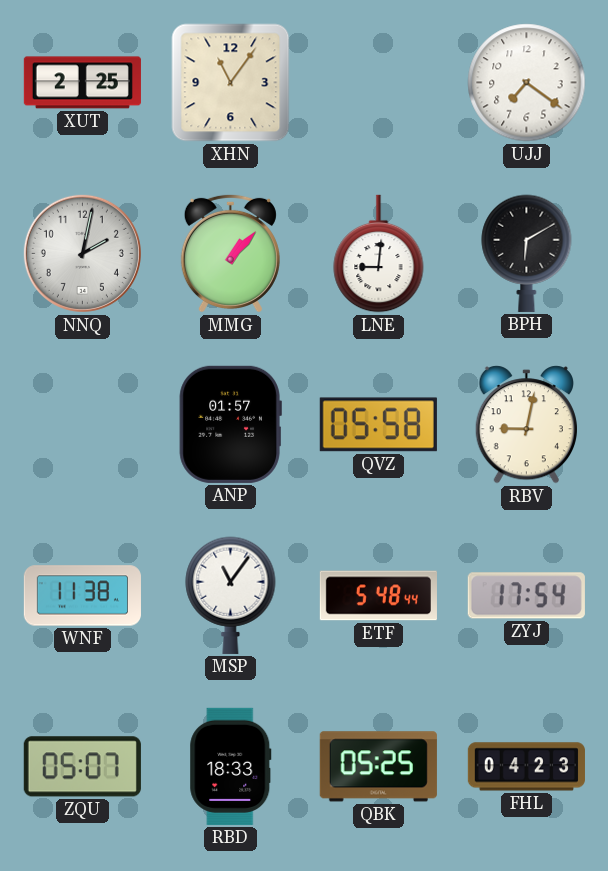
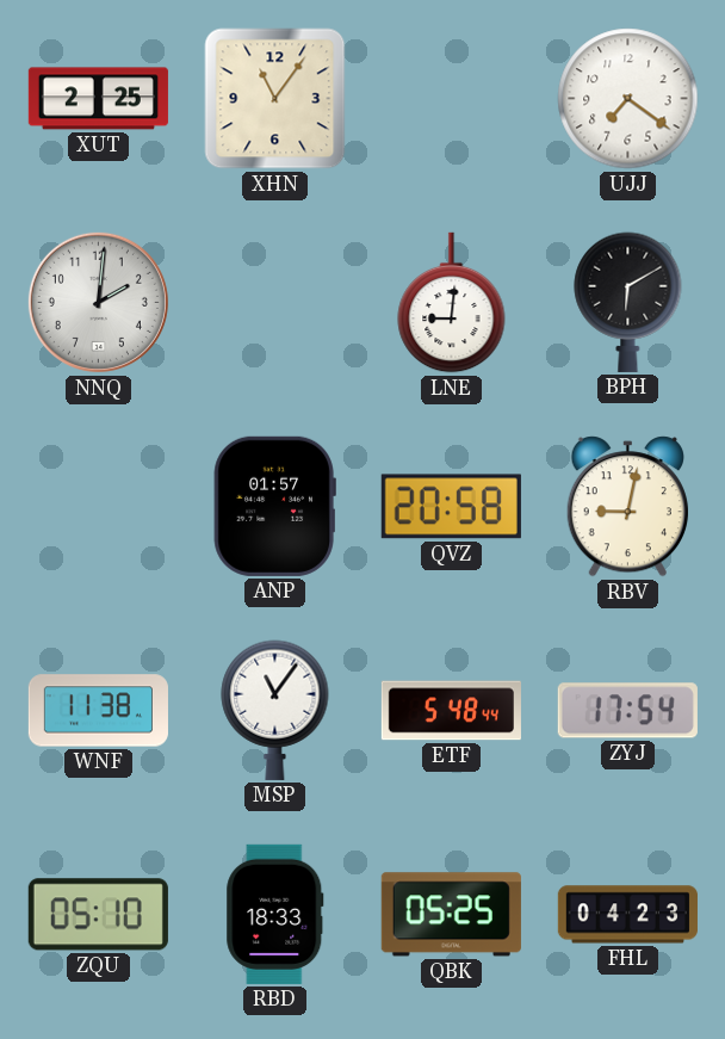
NNQ: 2:02 -> 2:01
MMG: 1:07 -> none
QVZ: 05:58 -> 20:58
ZQU: 05:07 -> 05:10
